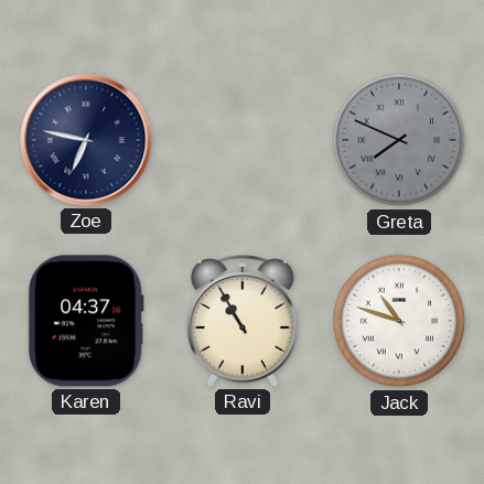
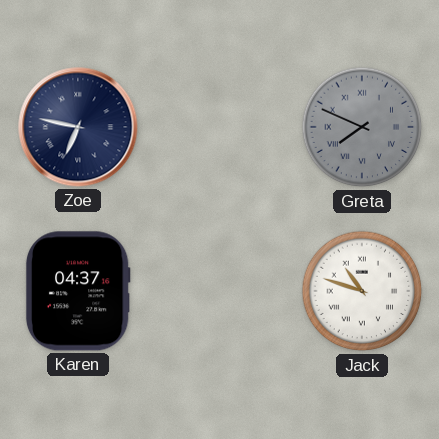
Ravi: 10:55 -> none
